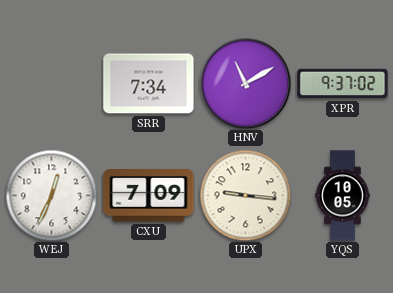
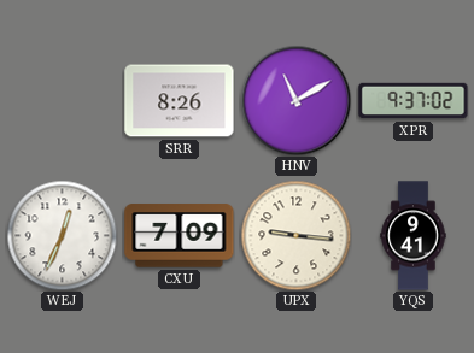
SRR: 7:34 -> 8:26
YQS: 10:05 -> 9:41
